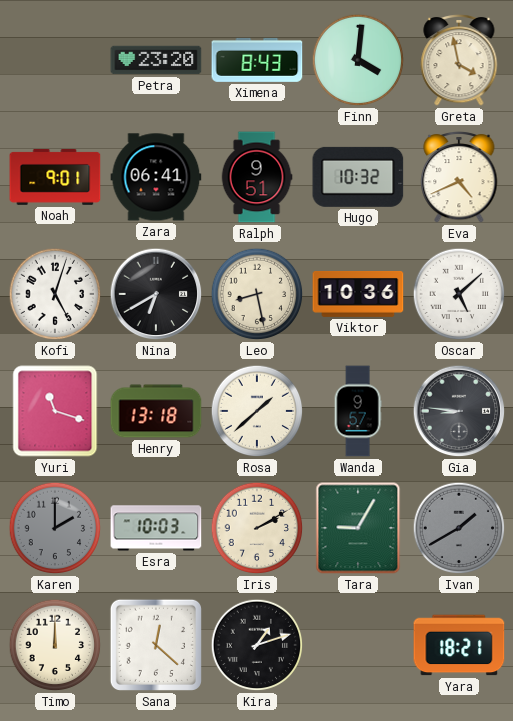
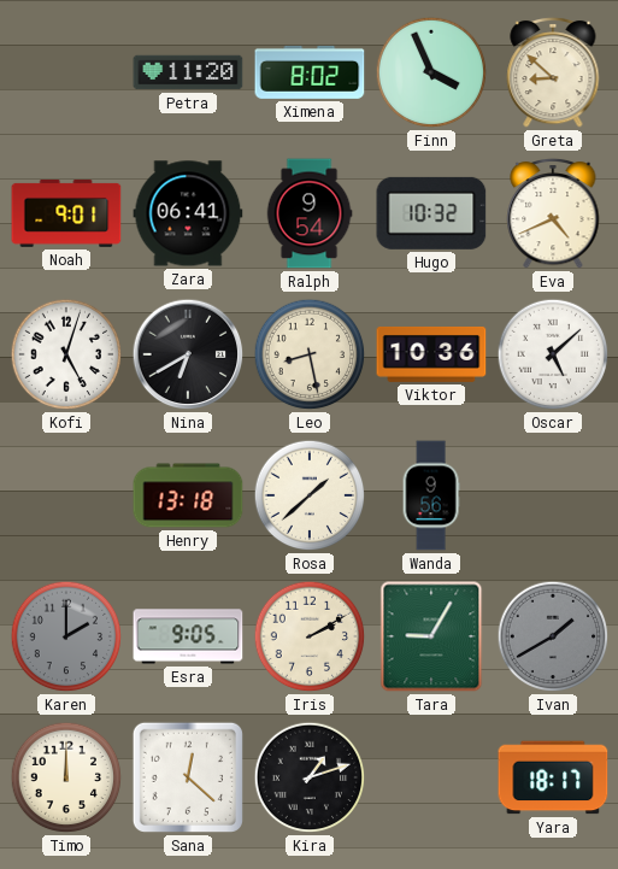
Petra: 23:20 -> 11:20
Ximena: 8:43 -> 8:02
Finn: 4:01 -> 3:56
Greta: 3:58 -> 8:52
Ralph: 9:51 -> 9:54
Yuri: 11:18 -> none
Wanda: 9:57 -> 9:56
Gia: 8:46 -> none
Esra: 10:03 -> 9:05
Yara: 18:21 -> 18:17
